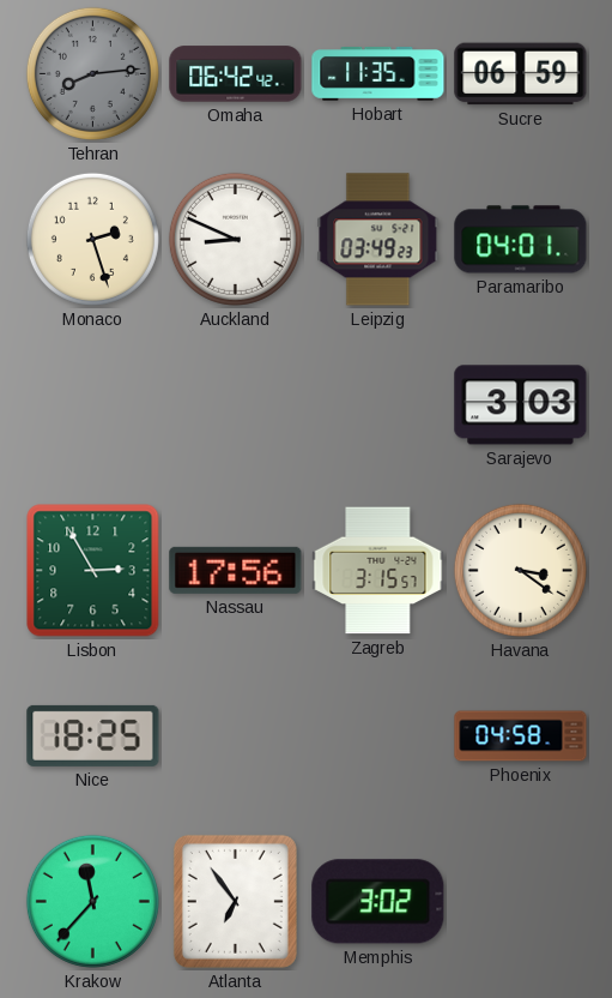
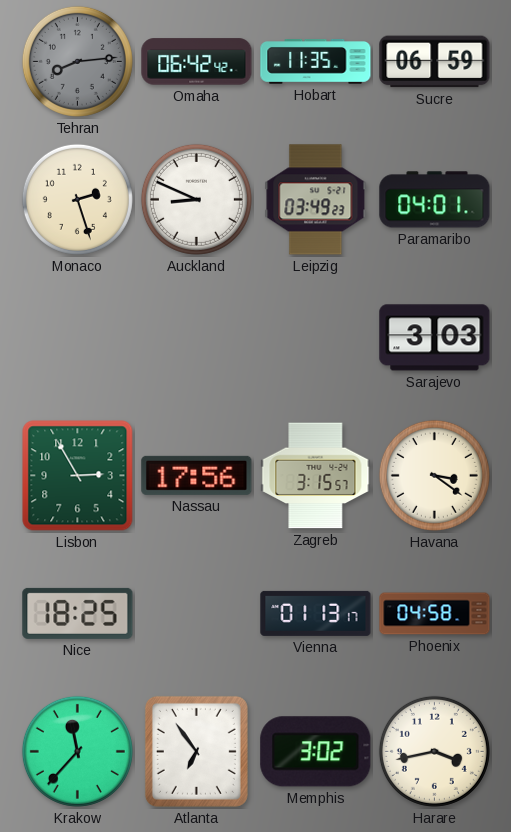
Vienna: none -> 01:13
Harare: none -> 3:43
